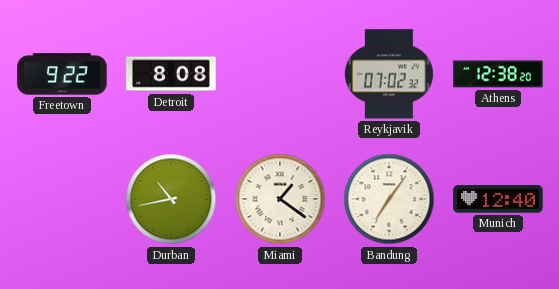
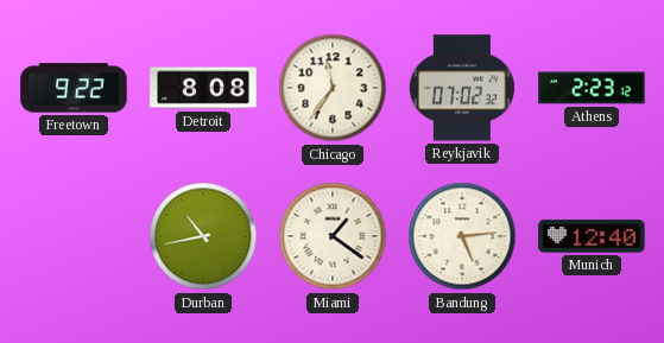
Chicago: none -> 11:36
Athens: 12:38 -> 2:23
Bandung: 7:06 -> 5:14
